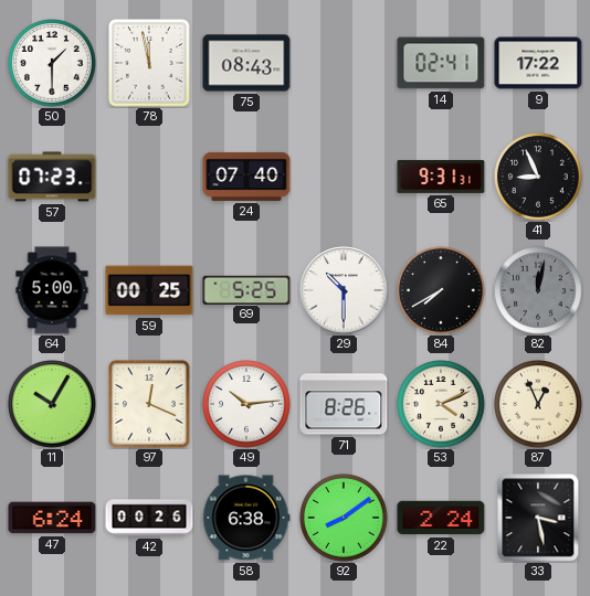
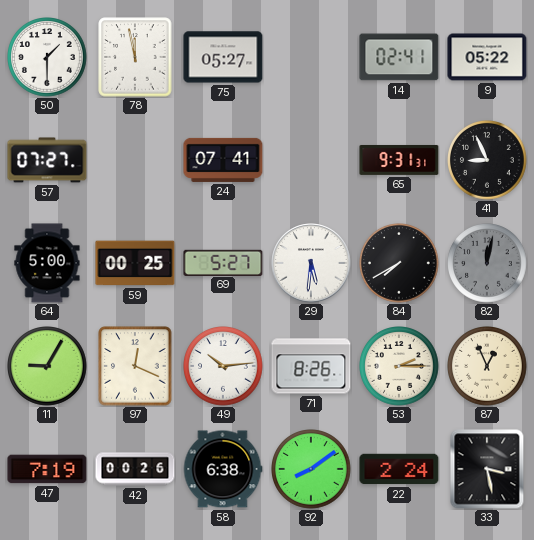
75: 08:43 -> 05:27
9: 17:22 -> 05:22
57: 07:23 -> 07:27
24: 07:40 -> 07:41
69: 5:25 -> 5:27
29: 10:30 -> 5:31
11: 10:05 -> 9:05
53: 4:11 -> 2:15
47: 6:24 -> 7:19
